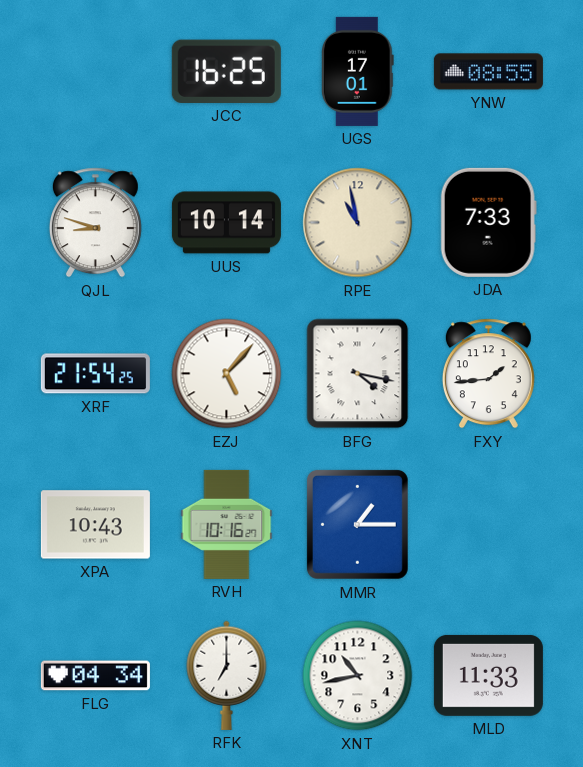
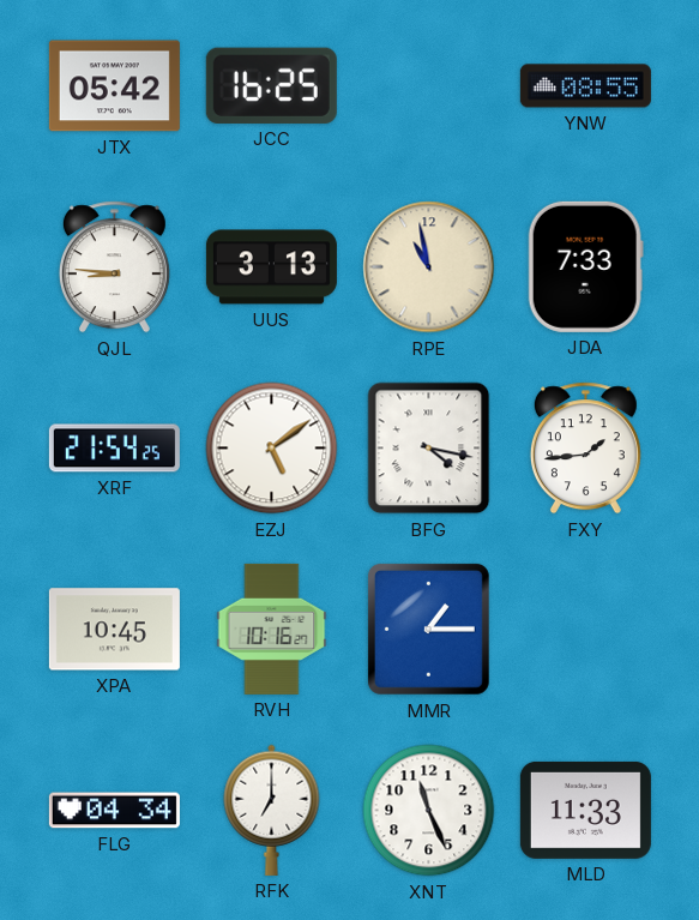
JTX: none -> 05:42
UGS: 17:01 -> none
QJL: 8:48 -> 8:46
UUS: 10:14 -> 3:13
EZJ: 5:07 -> 5:09
XPA: 10:43 -> 10:45
XNT: 10:43 -> 11:26
